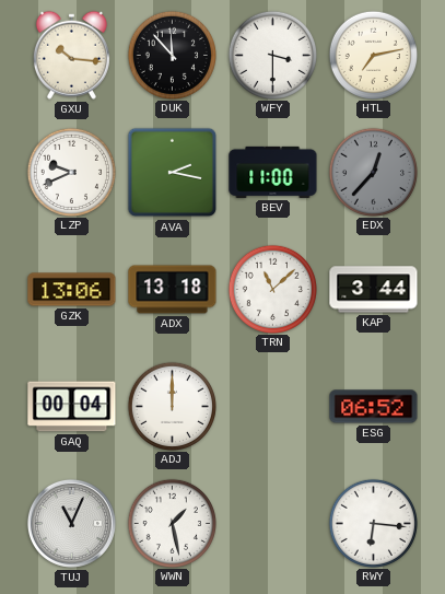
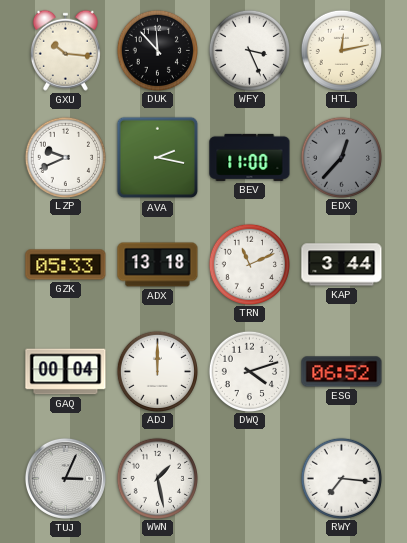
WFY: 3:30 -> 3:26
HTL: 7:13 -> 12:13
GZK: 13:06 -> 05:33
TRN: 11:08 -> 11:11
DWQ: none -> 4:12
TUJ: 11:04 -> 3:04
RWY: 6:16 -> 7:16
